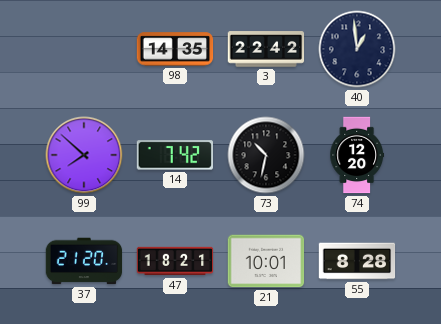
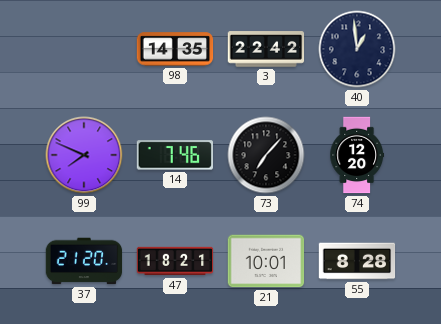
99: 7:52 -> 7:49
14: 7:42 -> 7:46
73: 10:32 -> 7:07
